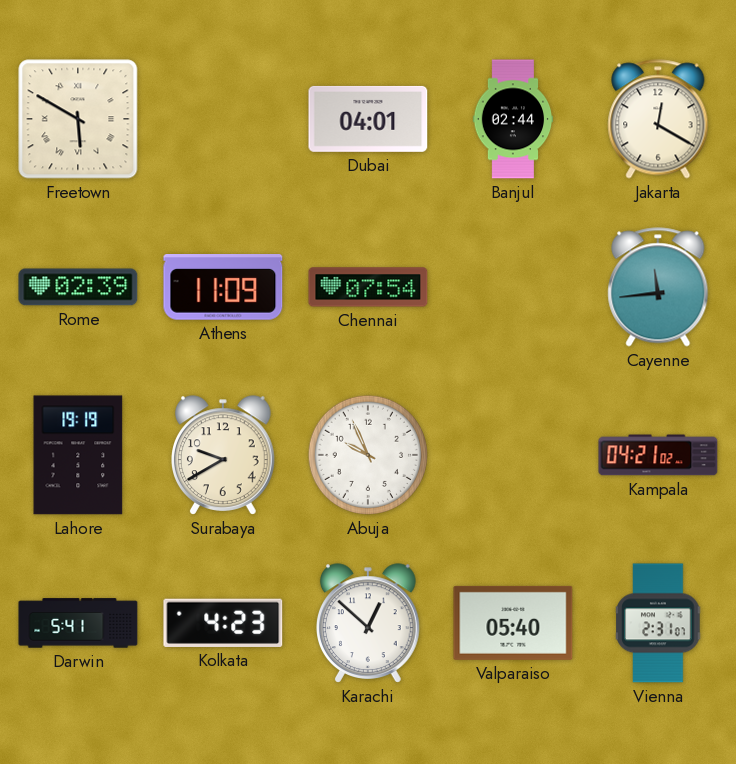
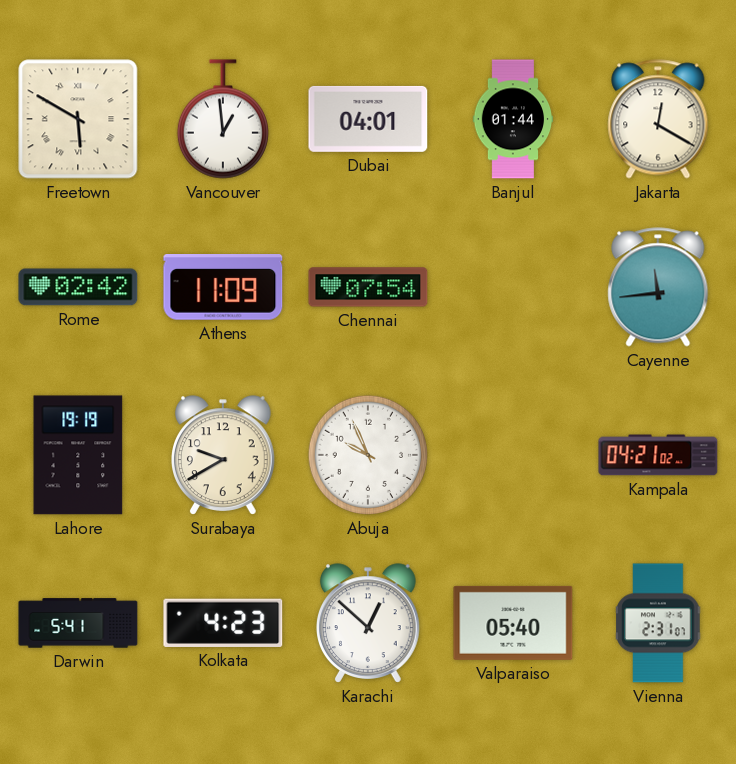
Vancouver: none -> 12:59
Banjul: 02:44 -> 01:44
Rome: 02:39 -> 02:42
